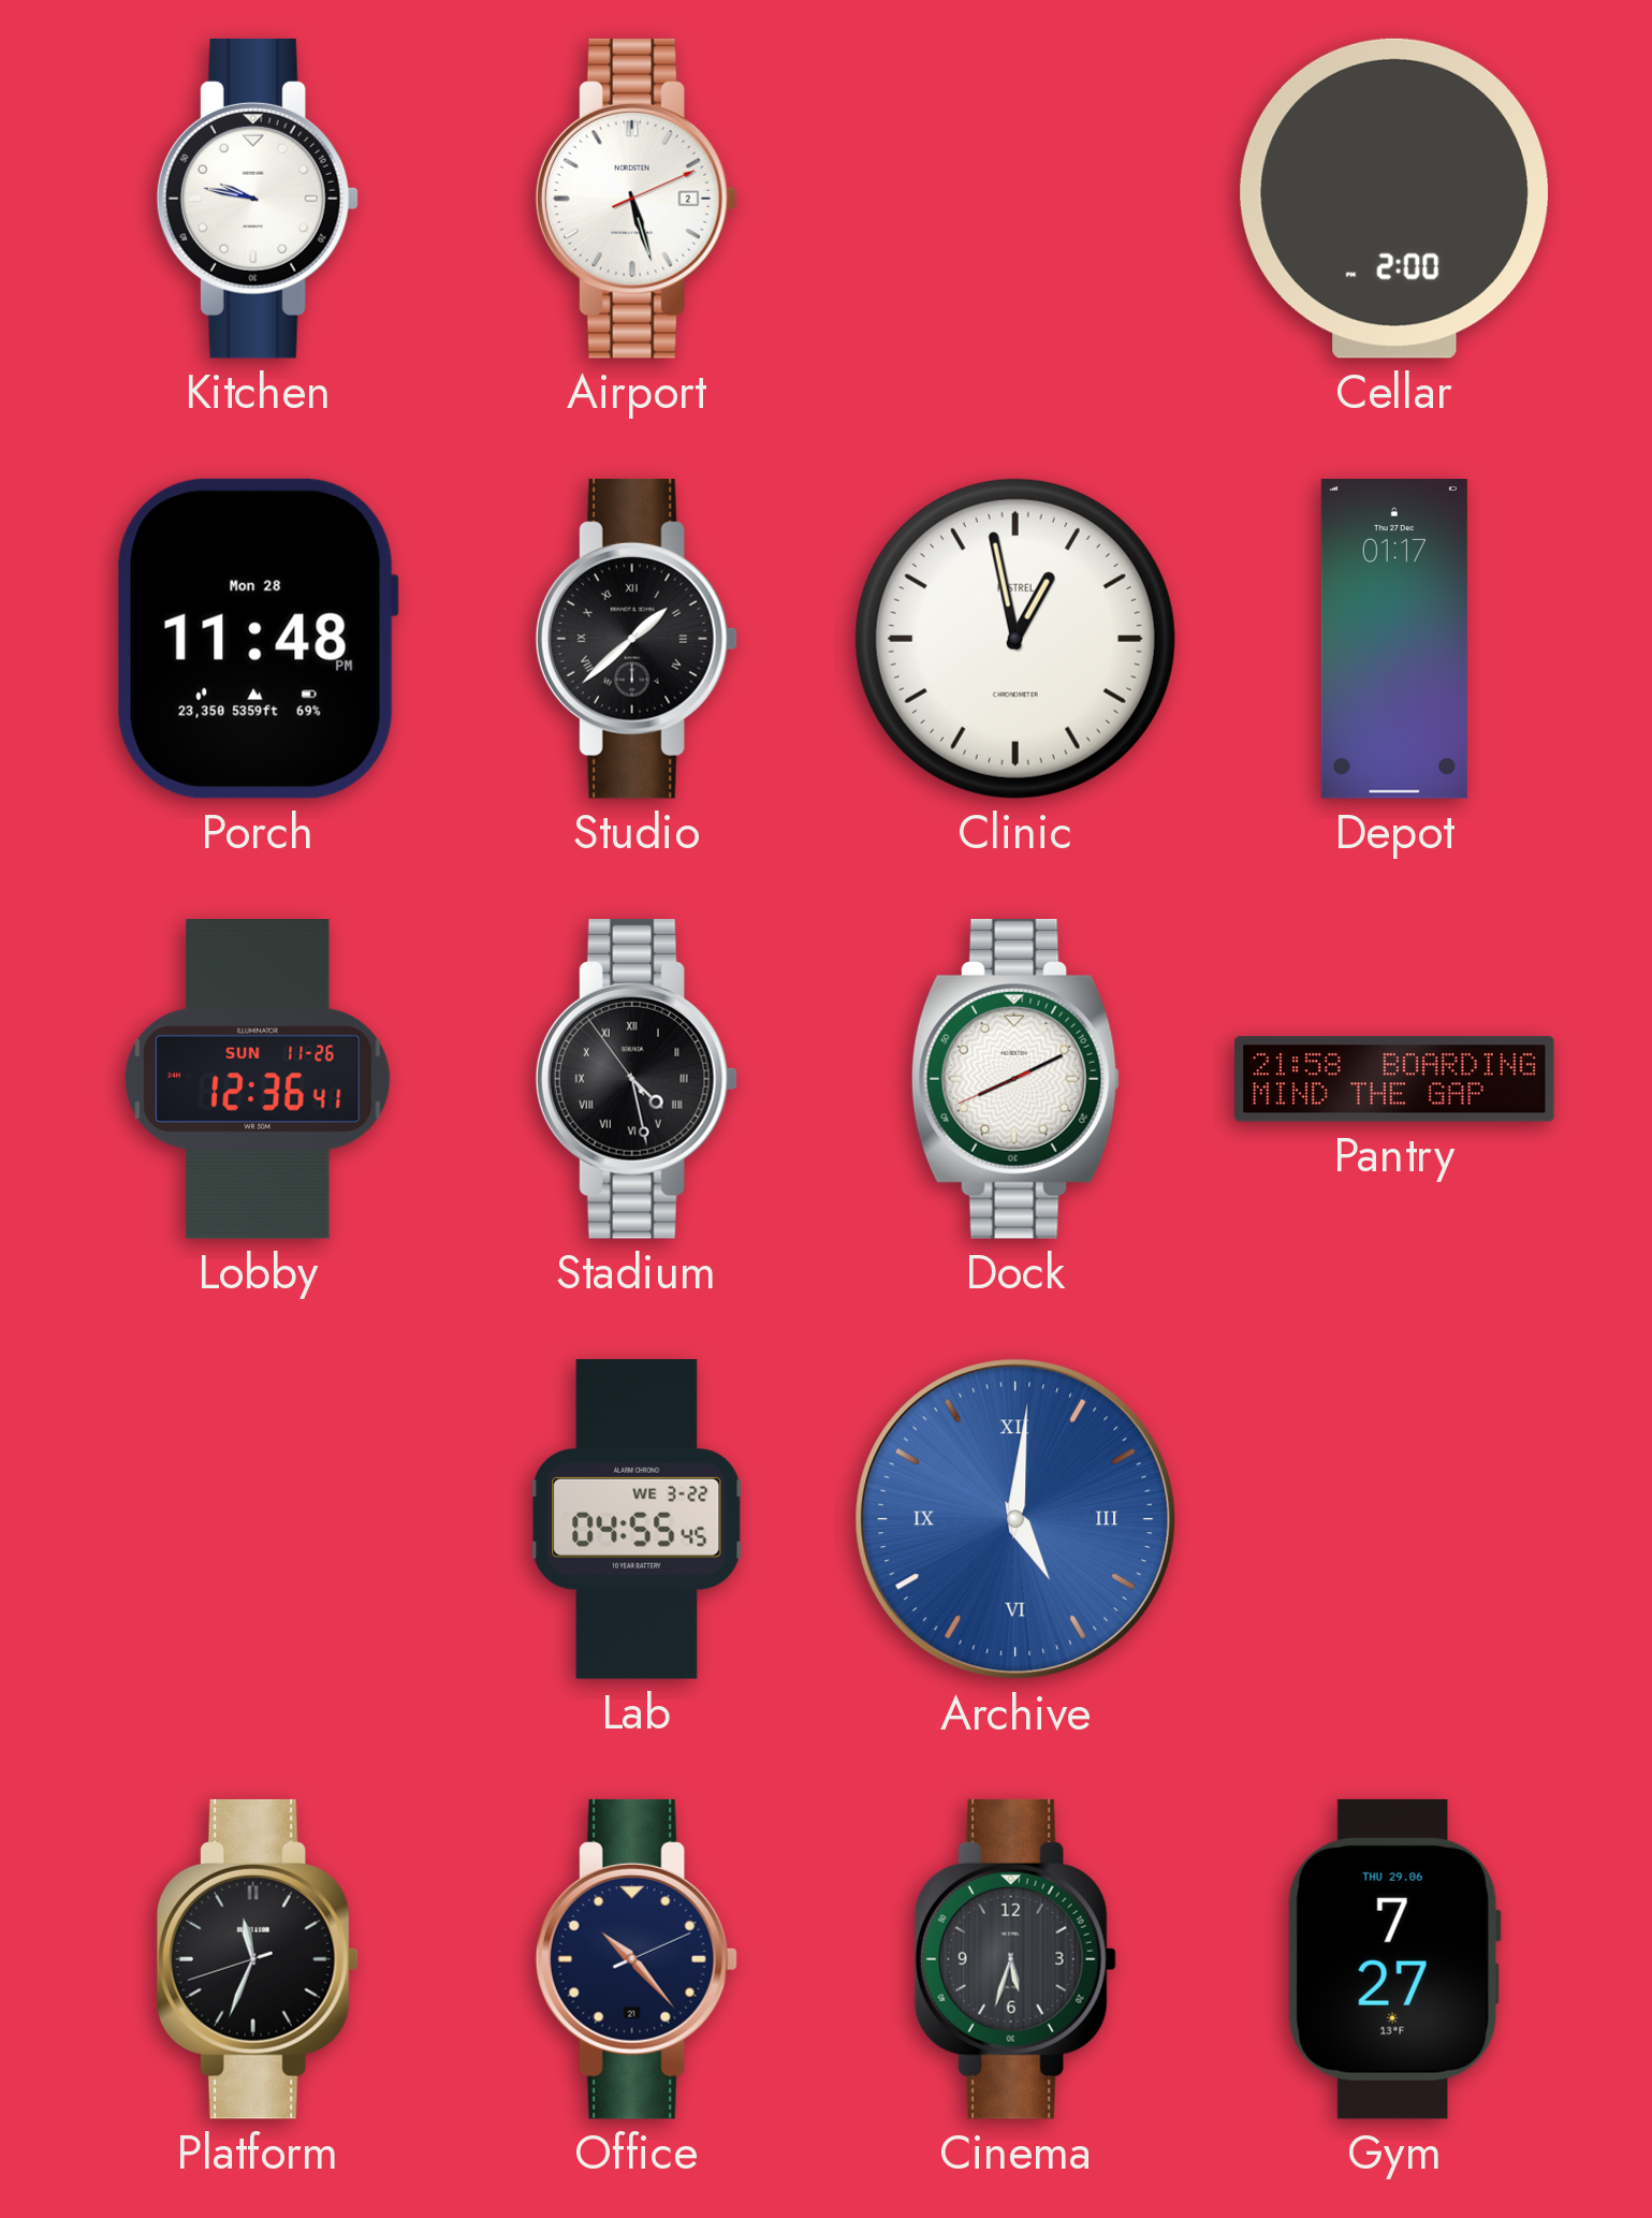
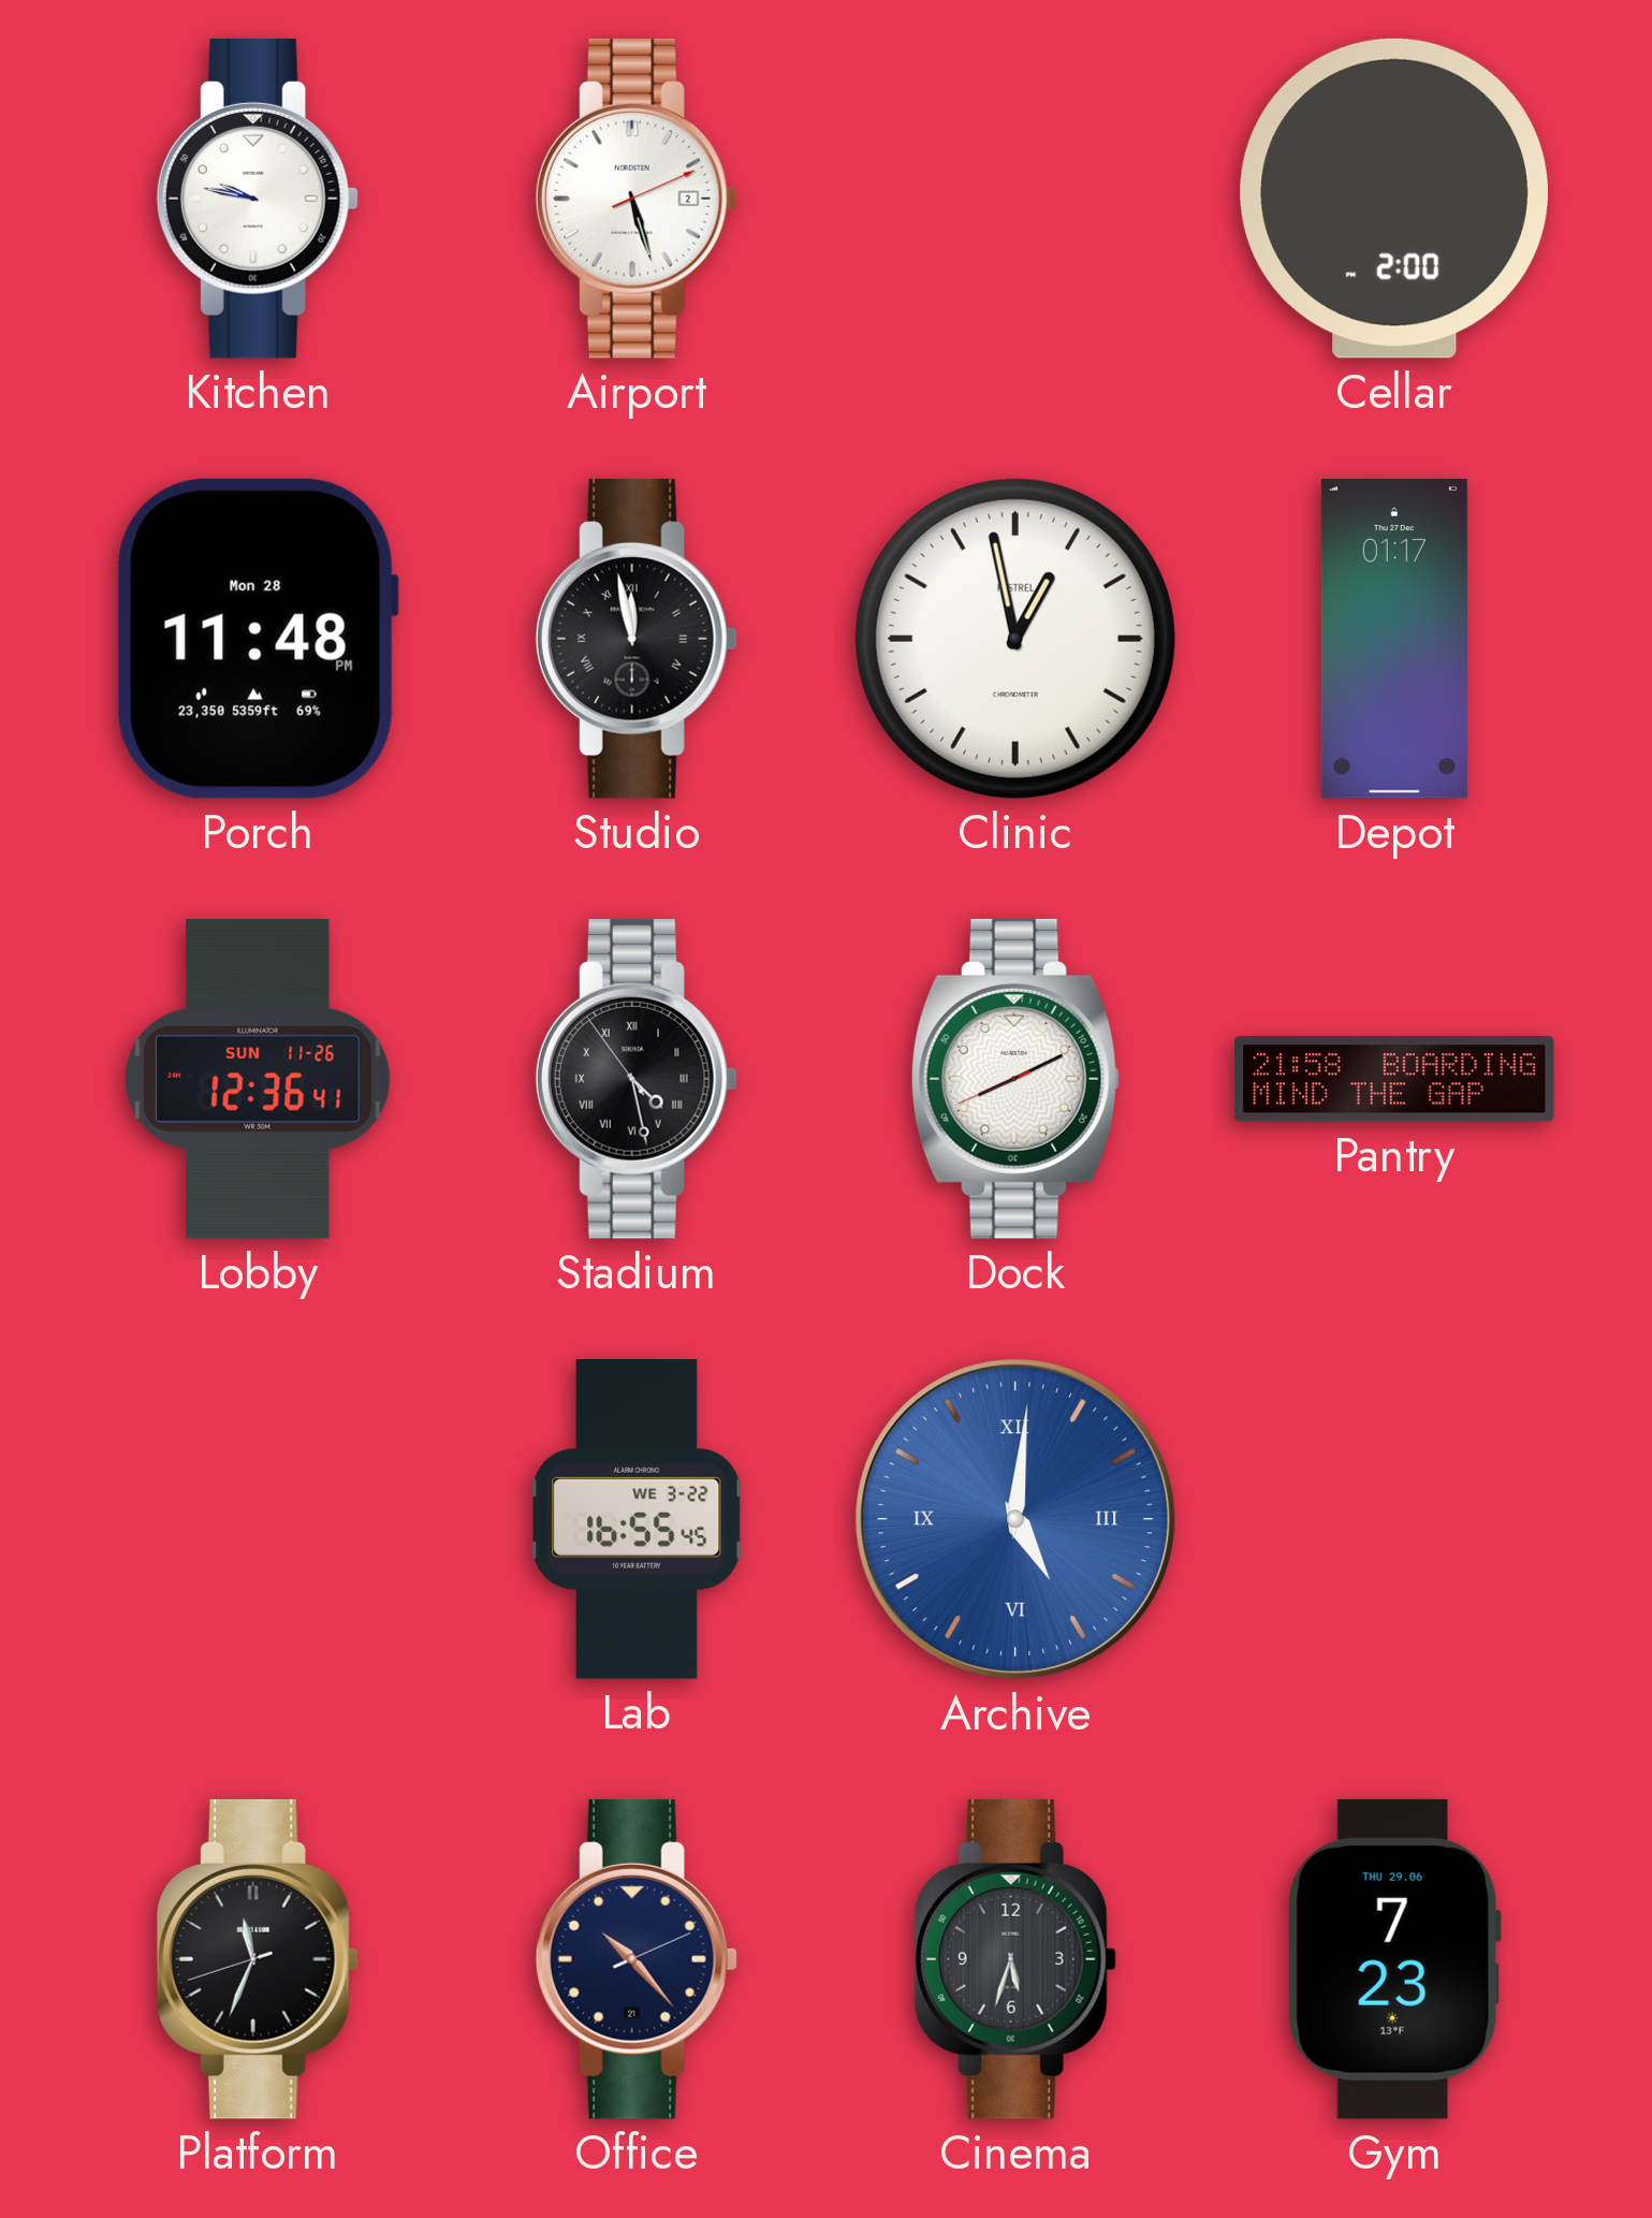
Studio: 1:38 -> 11:58
Lab: 04:55 -> 16:55
Gym: 7:27 -> 7:23
